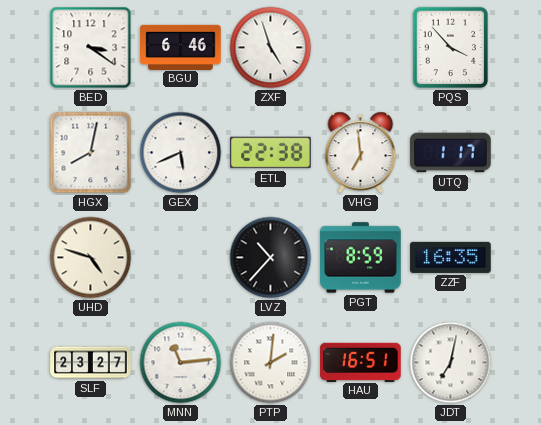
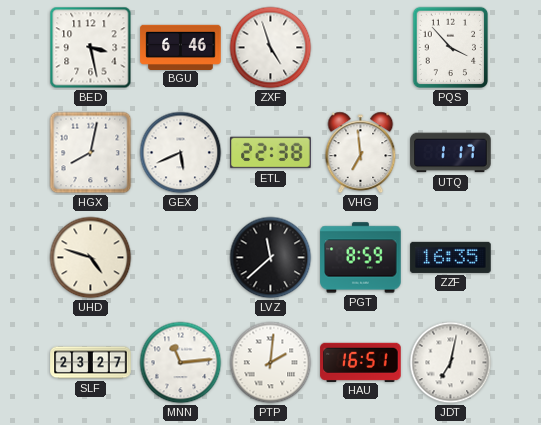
BED: 3:21 -> 3:28
LVZ: 10:37 -> 11:38
